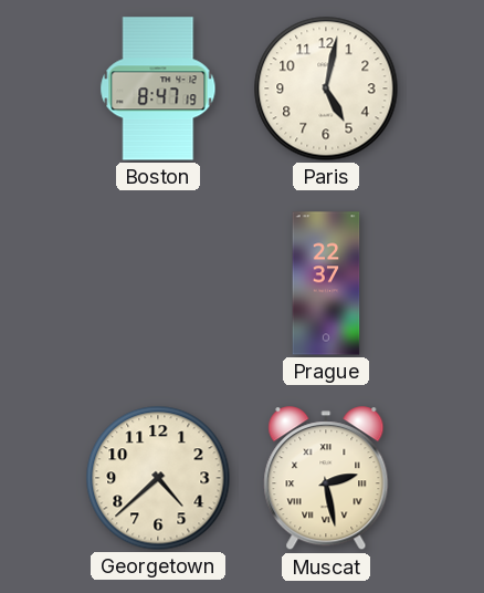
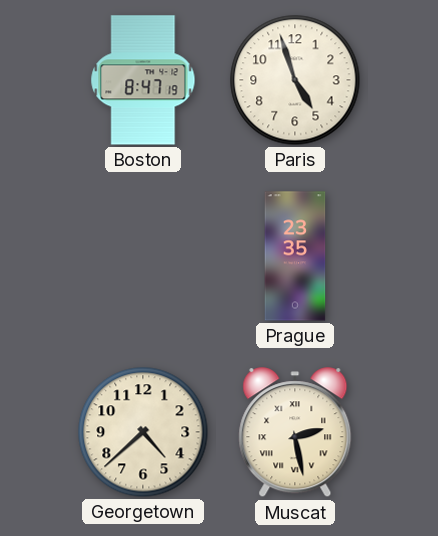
Paris: 5:02 -> 4:57
Prague: 22:37 -> 23:35
